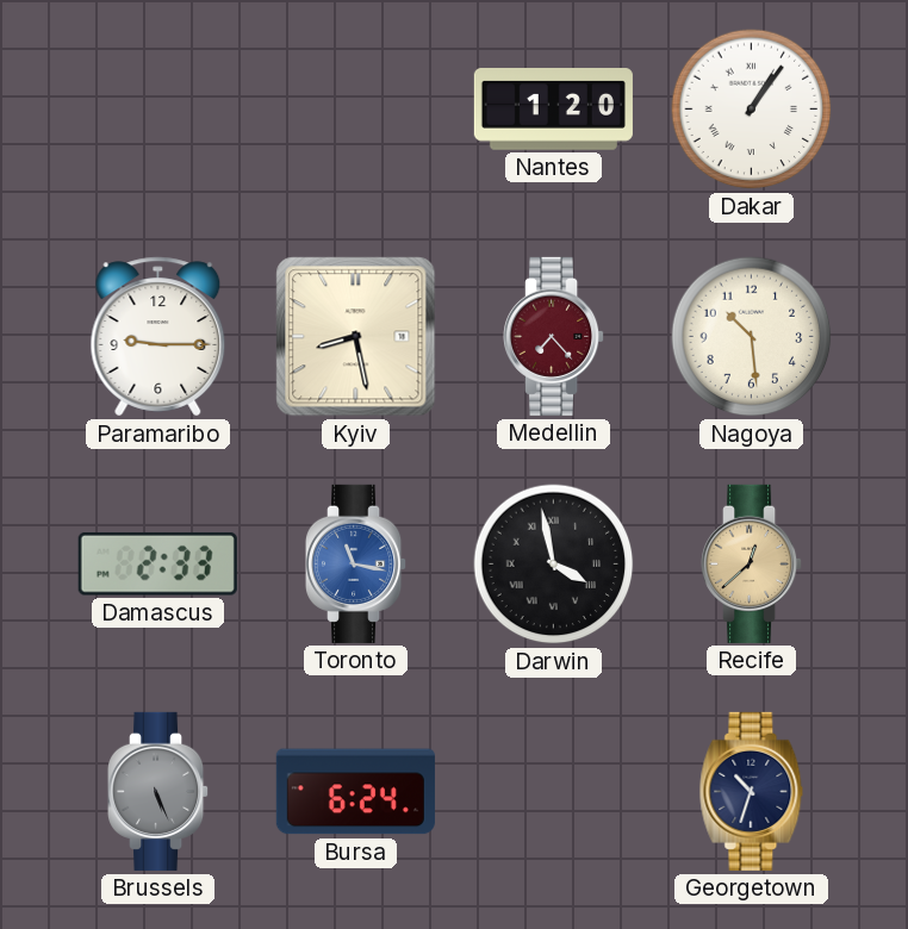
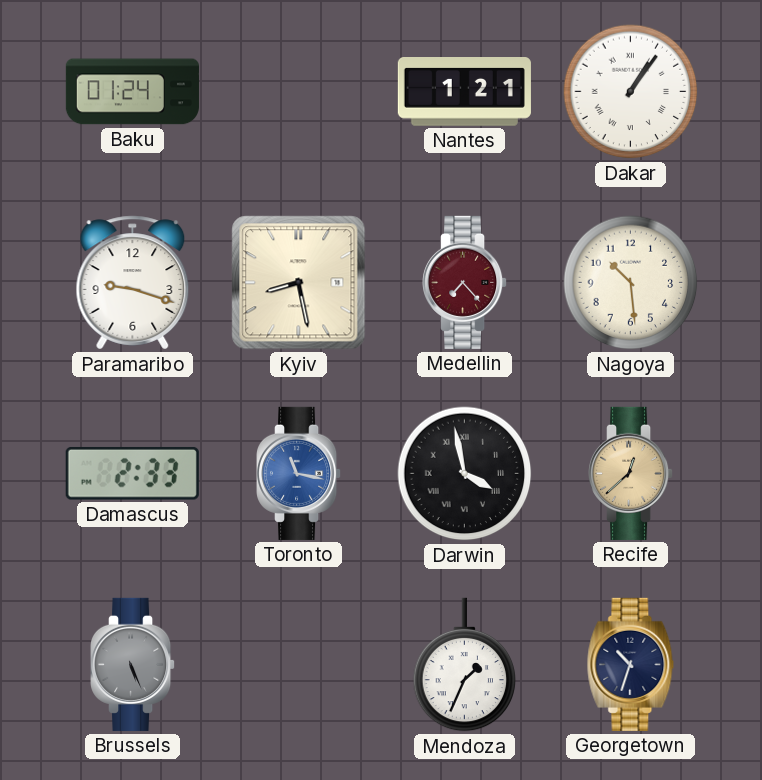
Baku: none -> 01:24
Nantes: 1:20 -> 1:21
Paramaribo: 9:15 -> 9:18
Bursa: 6:24 -> none
Mendoza: none -> 1:34
